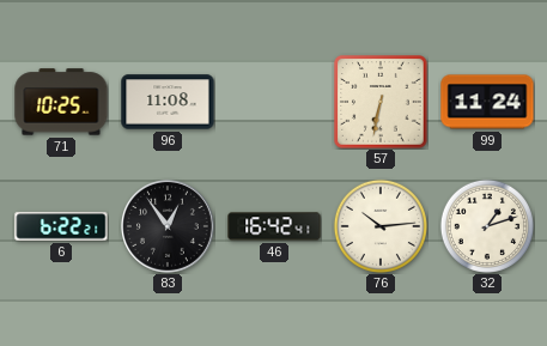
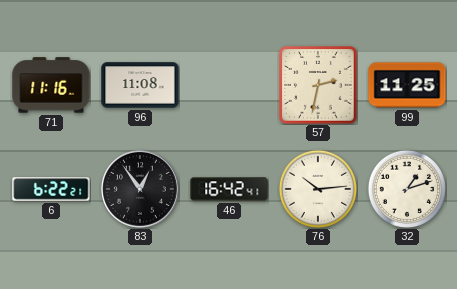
71: 10:25 -> 11:16
57: 6:32 -> 2:32
99: 11:24 -> 11:25
